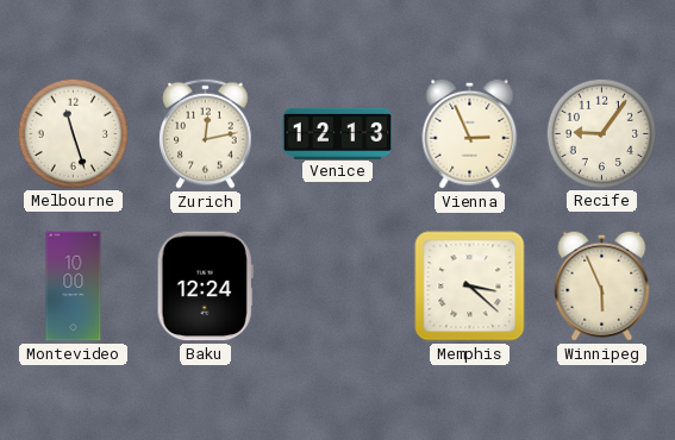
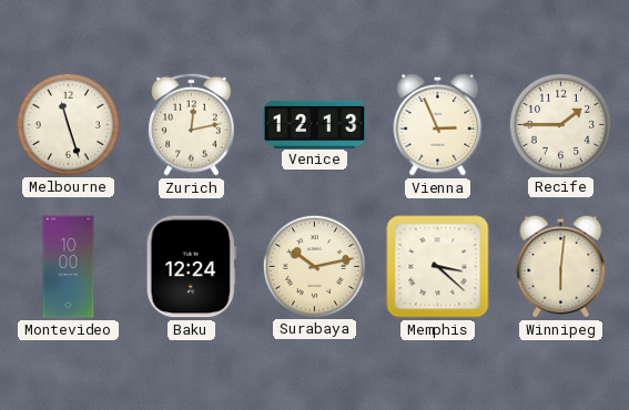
Recife: 9:06 -> 1:45
Surabaya: none -> 10:13
Winnipeg: 5:56 -> 6:01
